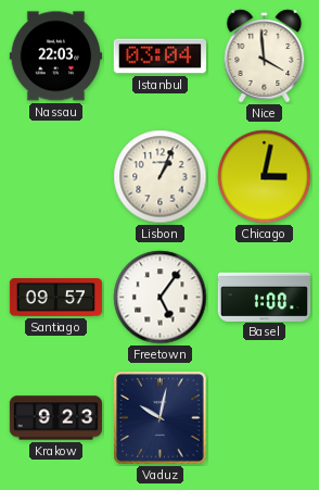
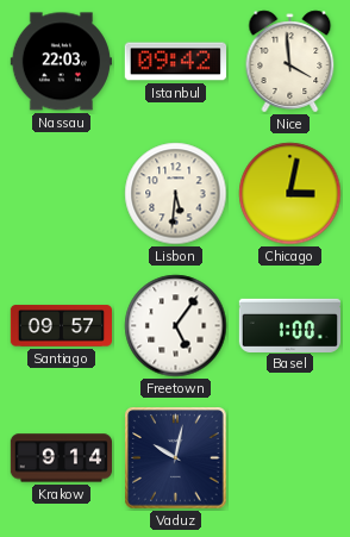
Istanbul: 03:04 -> 09:42
Lisbon: 1:04 -> 5:31
Krakow: 9:23 -> 9:14
